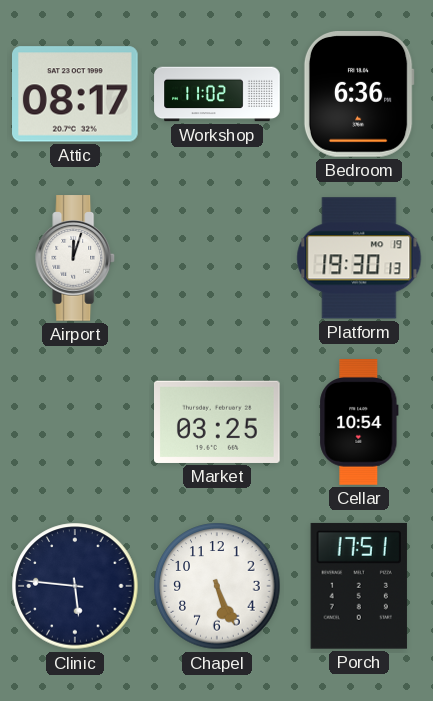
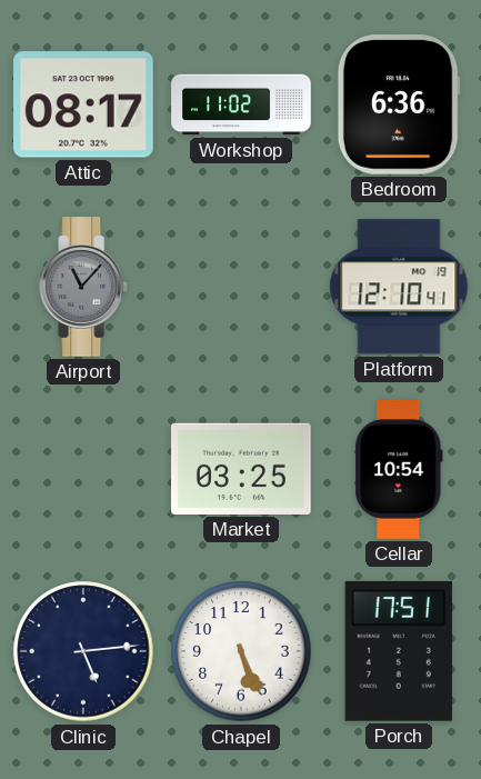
Airport: 12:03 -> 11:07
Airport dial: white -> grey
Platform: 19:30 -> 12:10
Clinic: 5:46 -> 5:14
